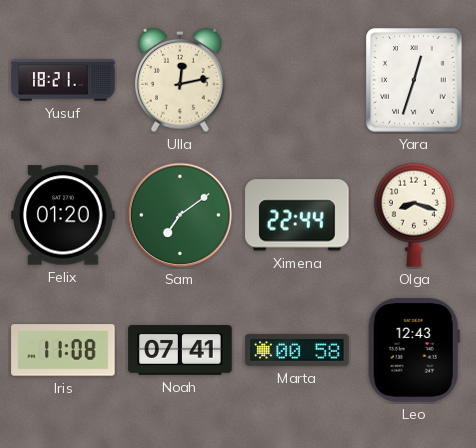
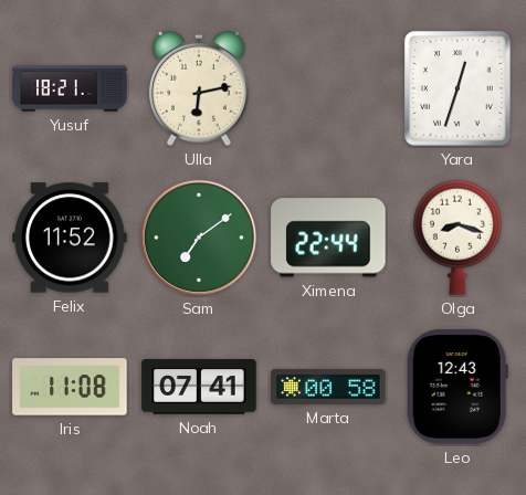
Ulla: 12:13 -> 6:13
Felix: 01:20 -> 11:52
